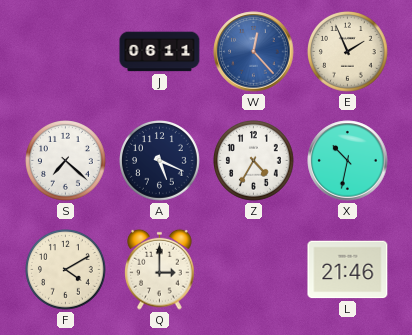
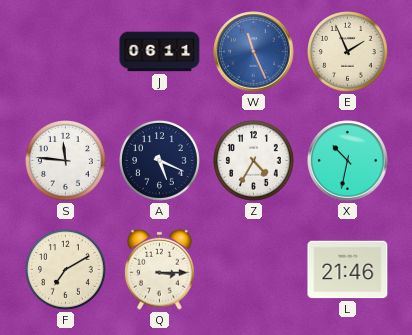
W: 12:23 -> 11:26
S: 7:22 -> 11:46
F: 4:10 -> 7:10
Q: 3:00 -> 3:15
